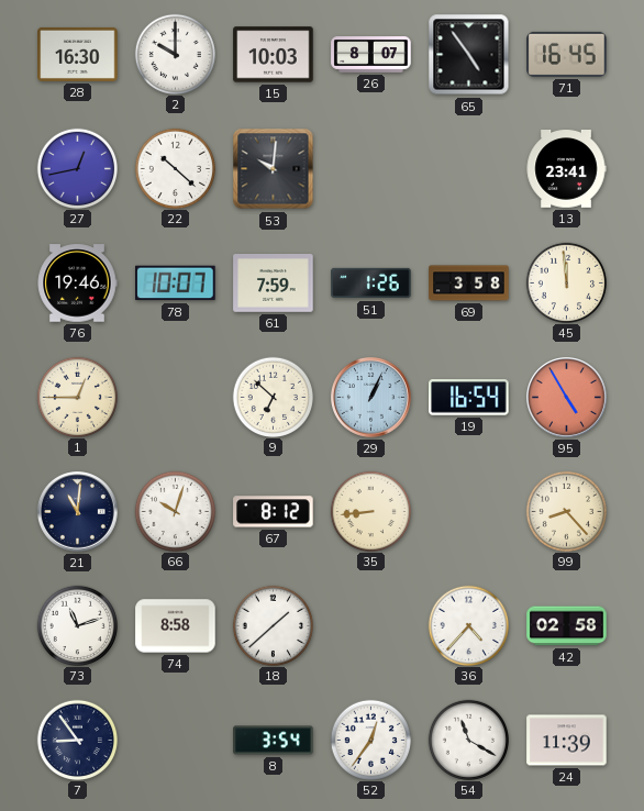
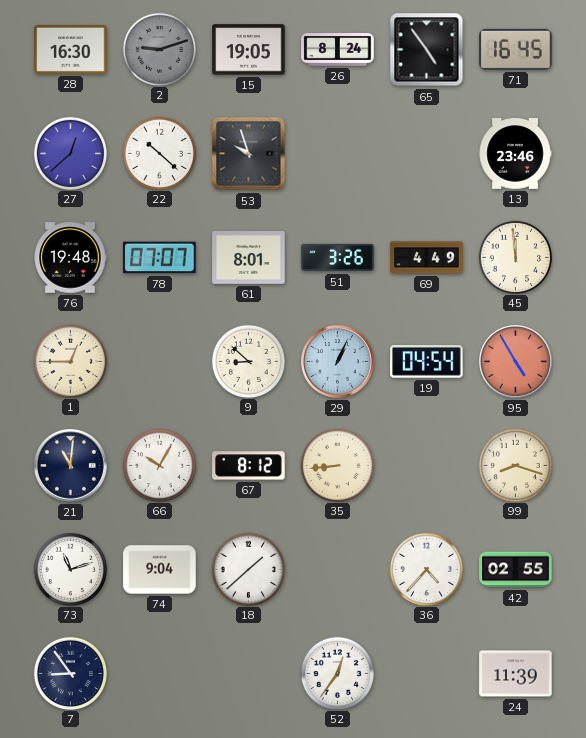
2: 10:00 -> 9:12
2 dial: white -> grey
15: 10:03 -> 19:05
26: 8:07 -> 8:24
27: 12:43 -> 12:38
53: 10:01 -> 9:57
13: 23:41 -> 23:46
76: 19:46 -> 19:48
78: 10:07 -> 07:07
61: 7:59 -> 8:01
51: 1:26 -> 3:26
69: 3:58 -> 4:49
9: 6:52 -> 8:52
19: 16:54 -> 04:54
66: 10:03 -> 10:05
99: 8:23 -> 8:18
74: 8:58 -> 9:04
42: 02:58 -> 02:55
8: 3:54 -> none
54: 11:20 -> none
